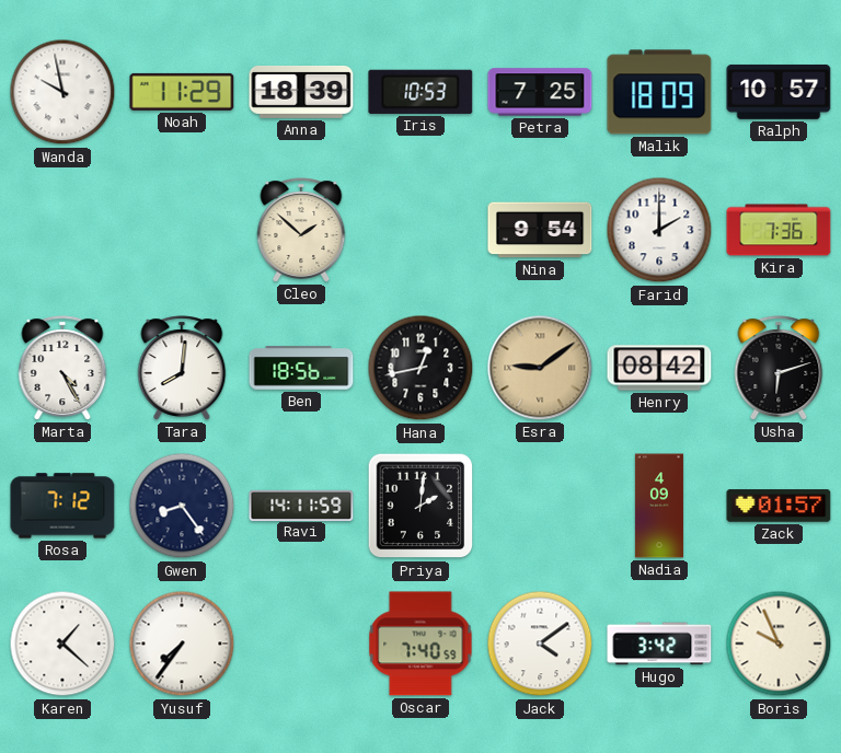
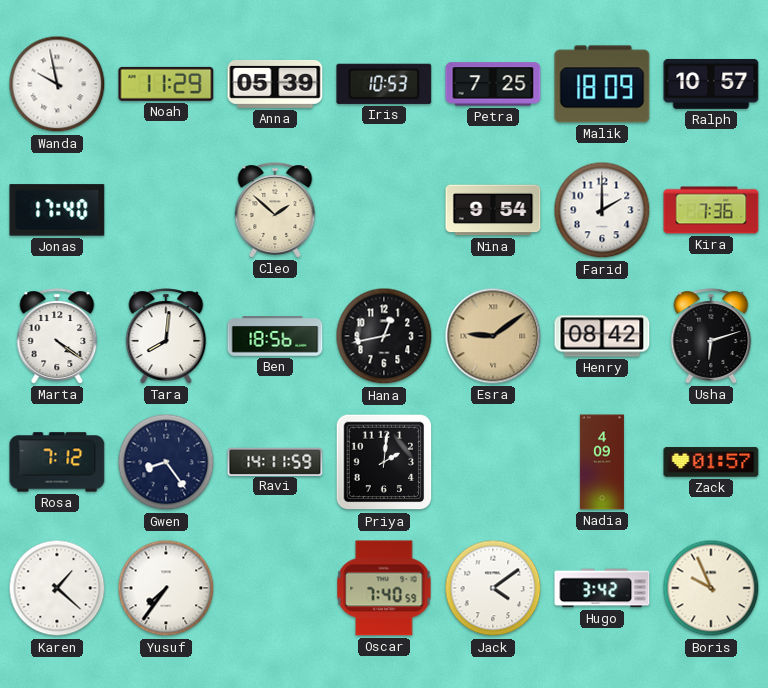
Anna: 18:39 -> 05:39
Jonas: none -> 17:40
Marta: 4:25 -> 4:21
